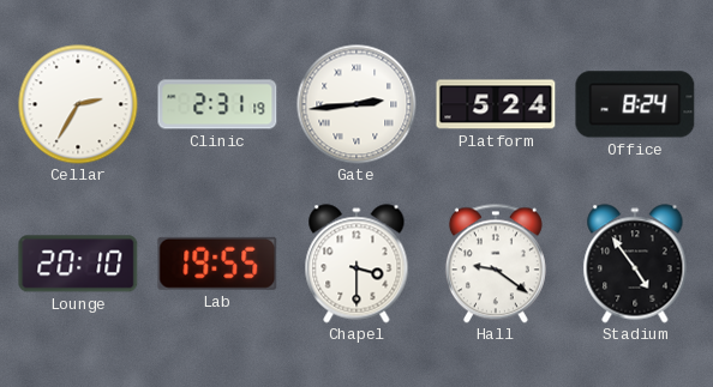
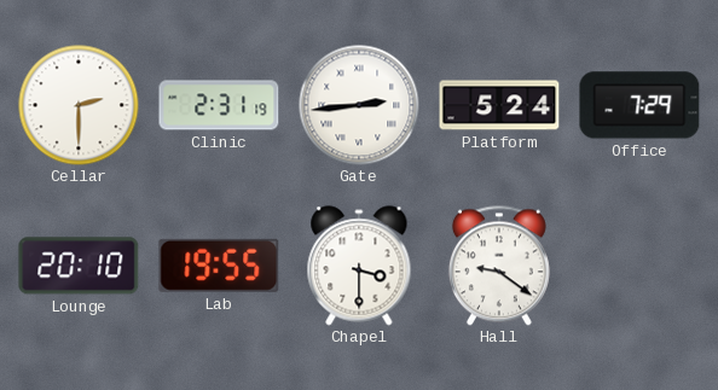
Cellar: 2:35 -> 2:30
Office: 8:24 -> 7:29
Stadium: 4:54 -> none
